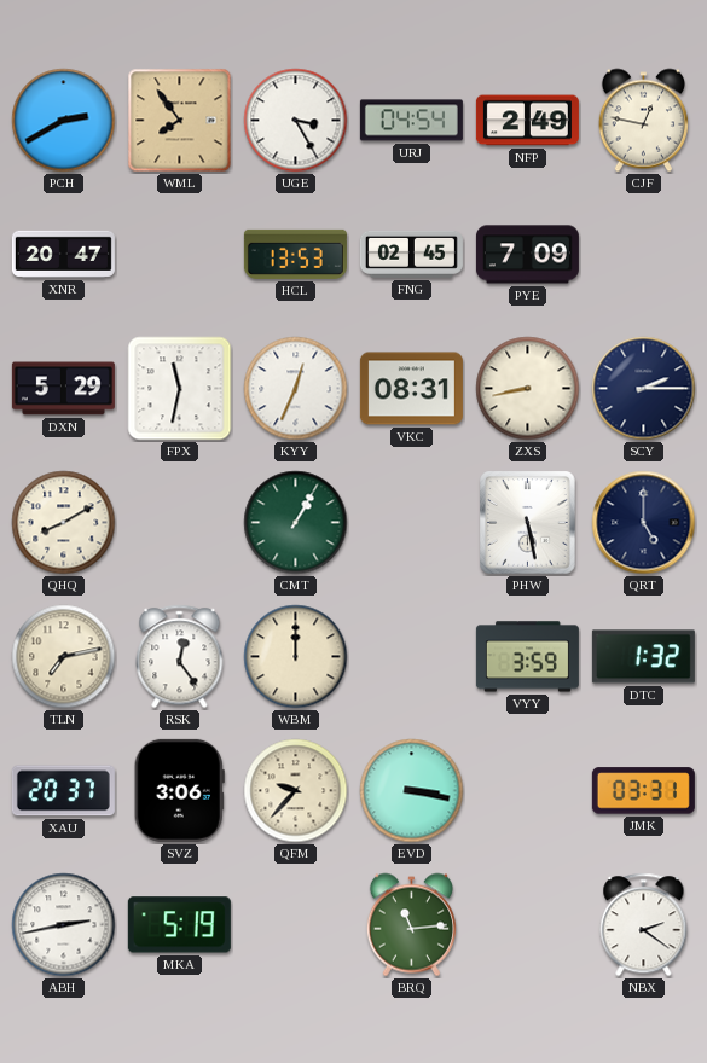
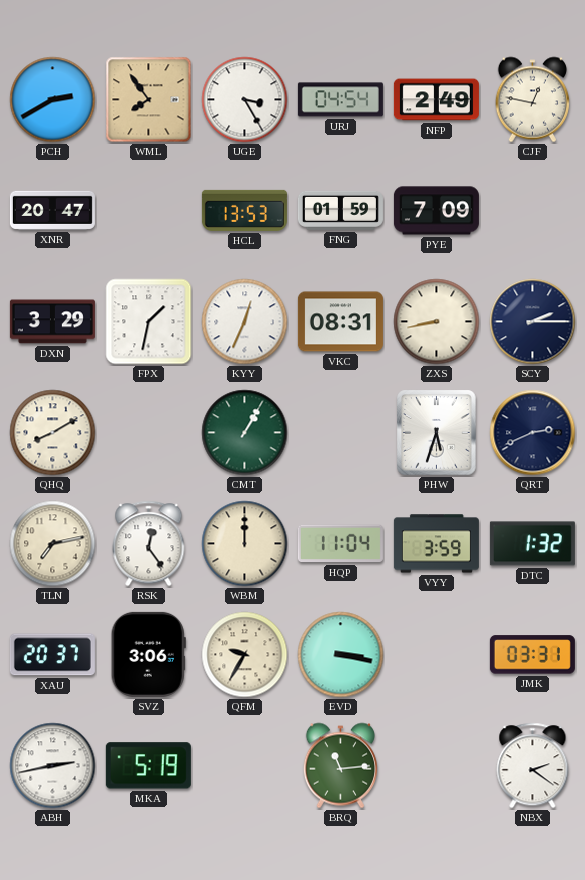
FNG: 02:45 -> 01:59
DXN: 5:29 -> 3:29
FPX: 11:32 -> 1:32
PHW: 5:28 -> 5:33
QRT: 5:00 -> 2:41
HQP: none -> 11:04
QFM: 9:37 -> 9:35
